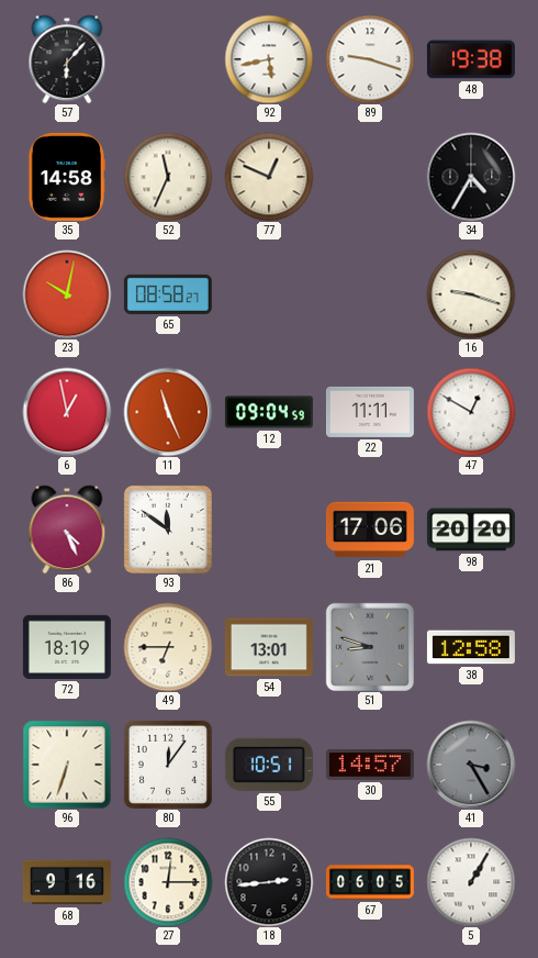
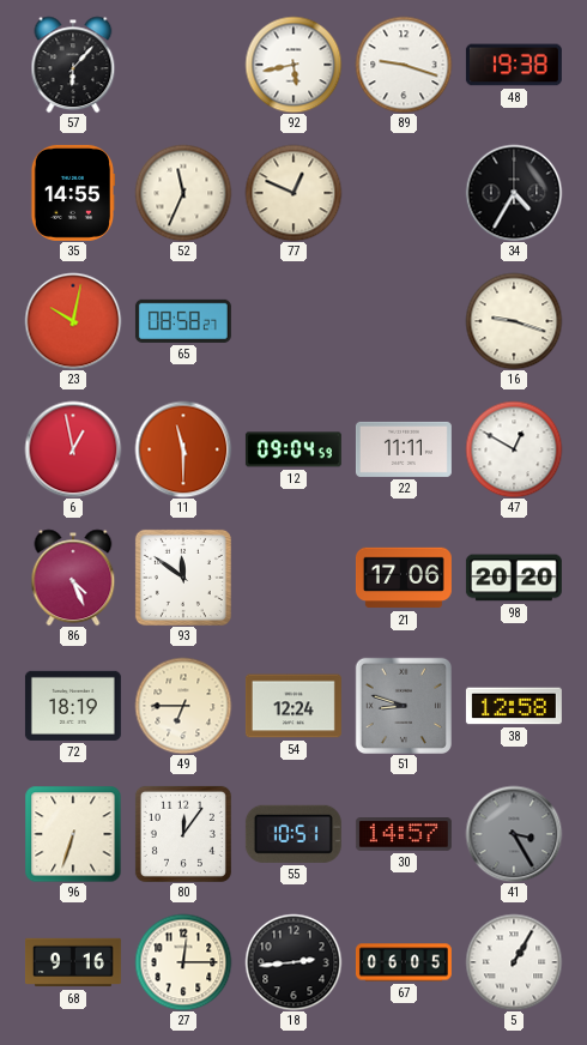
35: 14:58 -> 14:55
11: 11:26 -> 11:30
54: 13:01 -> 12:24
